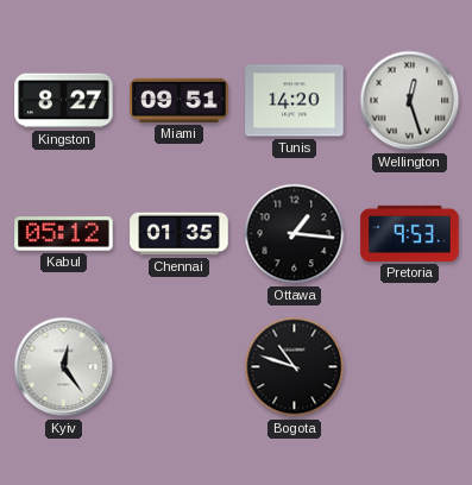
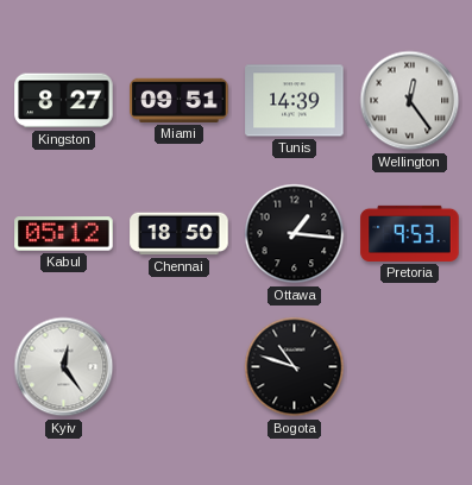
Tunis: 14:20 -> 14:39
Wellington: 12:27 -> 12:24
Chennai: 01:35 -> 18:50
